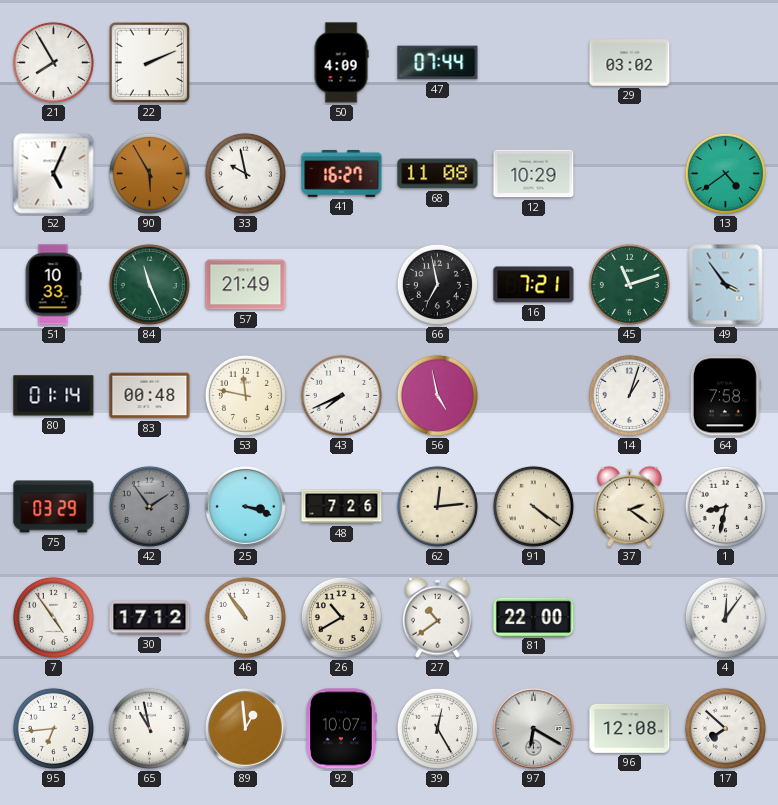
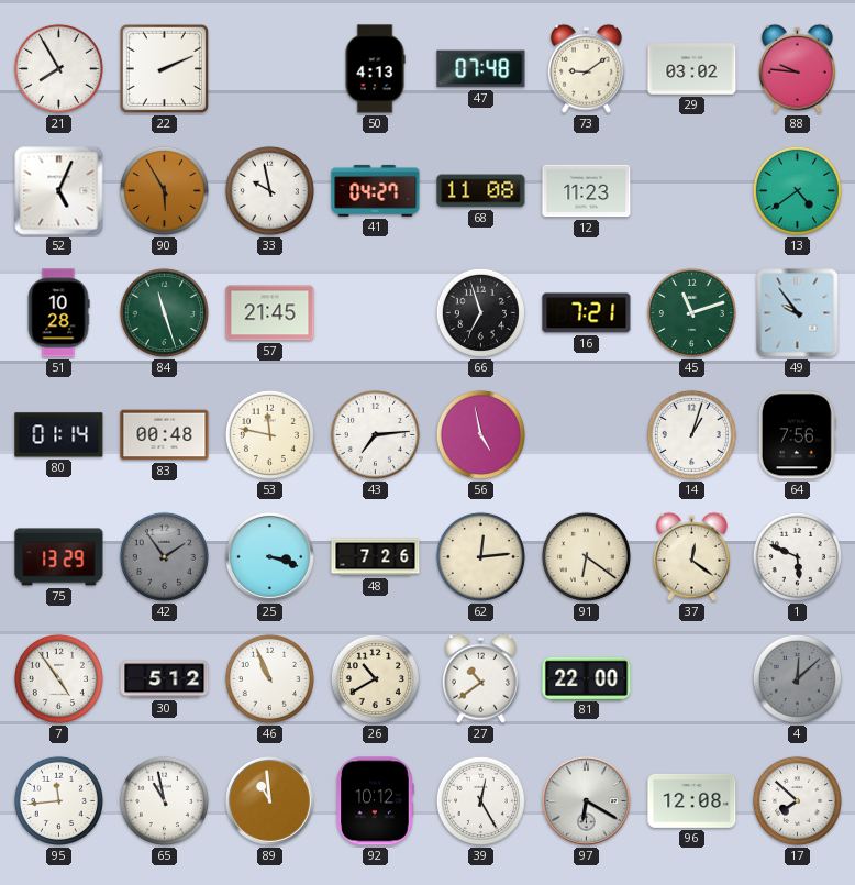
50: 4:09 -> 4:13
47: 07:44 -> 07:48
73: none -> 9:09
88: none -> 9:46
41: 16:27 -> 04:27
12: 10:29 -> 11:23
51: 10:33 -> 10:28
84: 11:26 -> 11:27
57: 21:49 -> 21:45
66: 6:58 -> 6:57
49: 3:54 -> 9:54
43: 7:41 -> 7:14
64: 7:58 -> 7:56
75: 03:29 -> 13:29
91: 4:21 -> 6:21
37: 2:21 -> 12:21
1: 8:32 -> 5:49
30: 17:12 -> 5:12
46: 10:54 -> 10:56
4: 12:06 -> 12:08
4 dial: white -> grey
95: 6:44 -> 11:44
89: 12:59 -> 10:59
92: 10:07 -> 10:12
